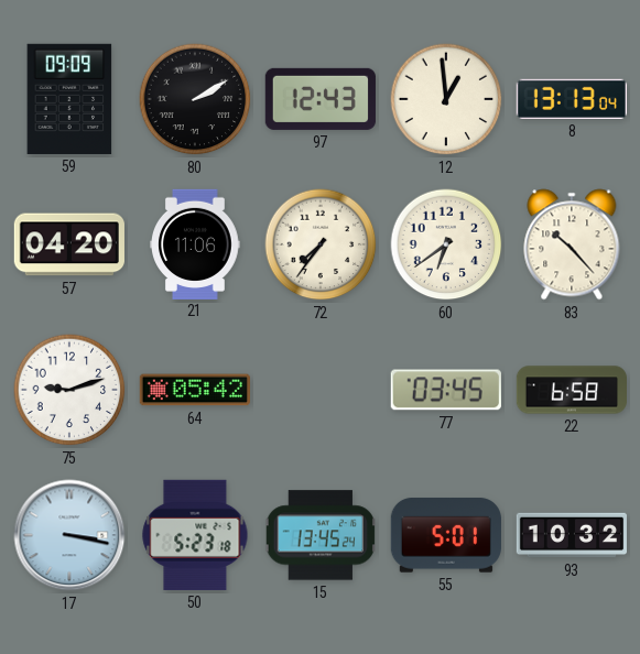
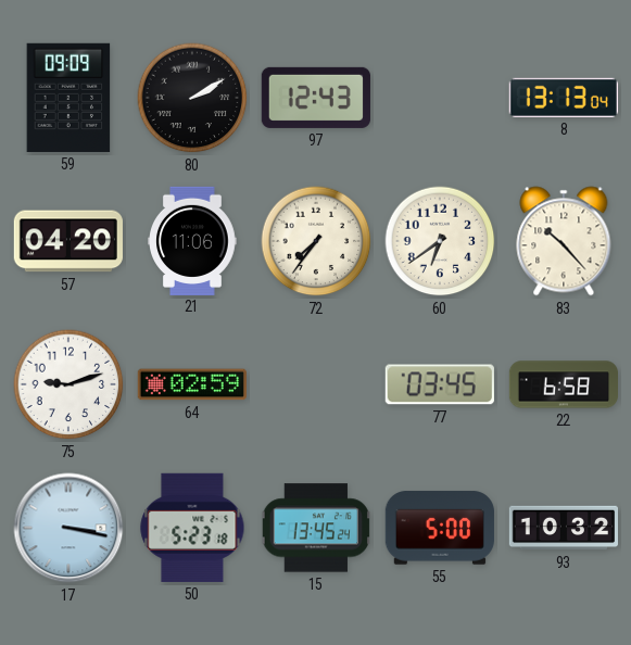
12: 12:59 -> none
64: 05:42 -> 02:59
55: 5:01 -> 5:00
